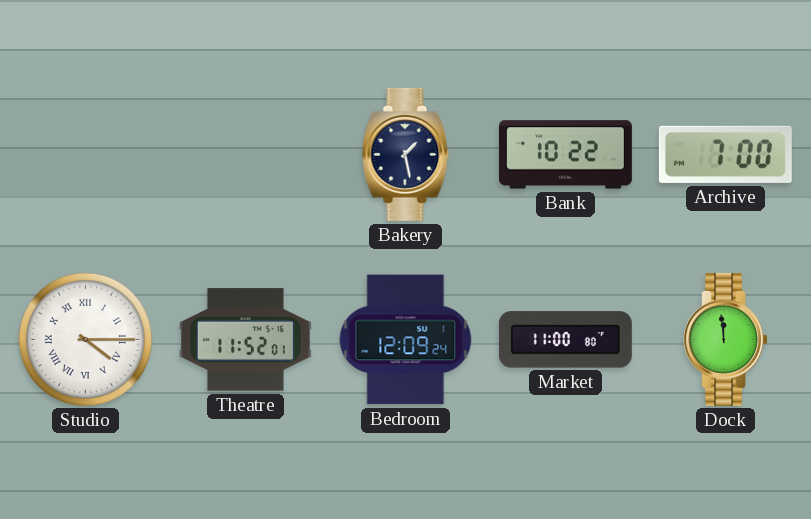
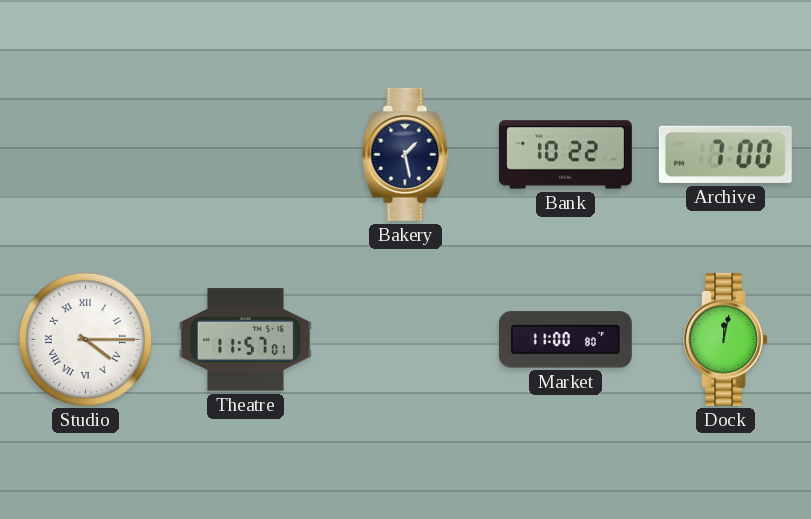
Theatre: 11:52 -> 11:57
Bedroom: 12:09 -> none
Dock: 11:59 -> 12:02
